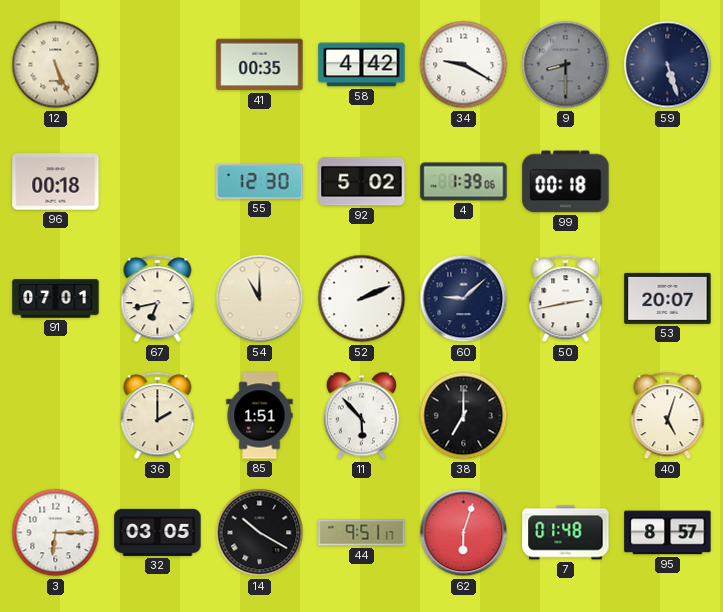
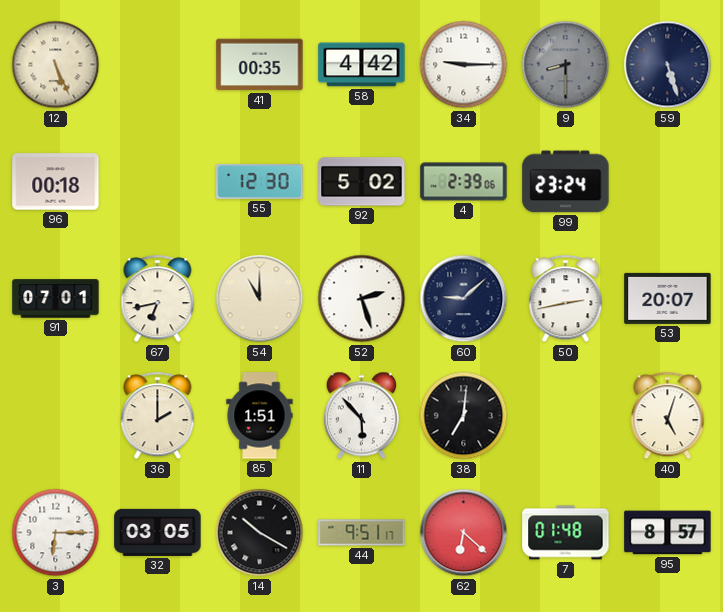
34: 9:20 -> 9:15
4: 1:39 -> 2:39
99: 00:18 -> 23:24
52: 2:11 -> 2:27
38: 7:00 -> 7:01
62: 6:03 -> 6:22
